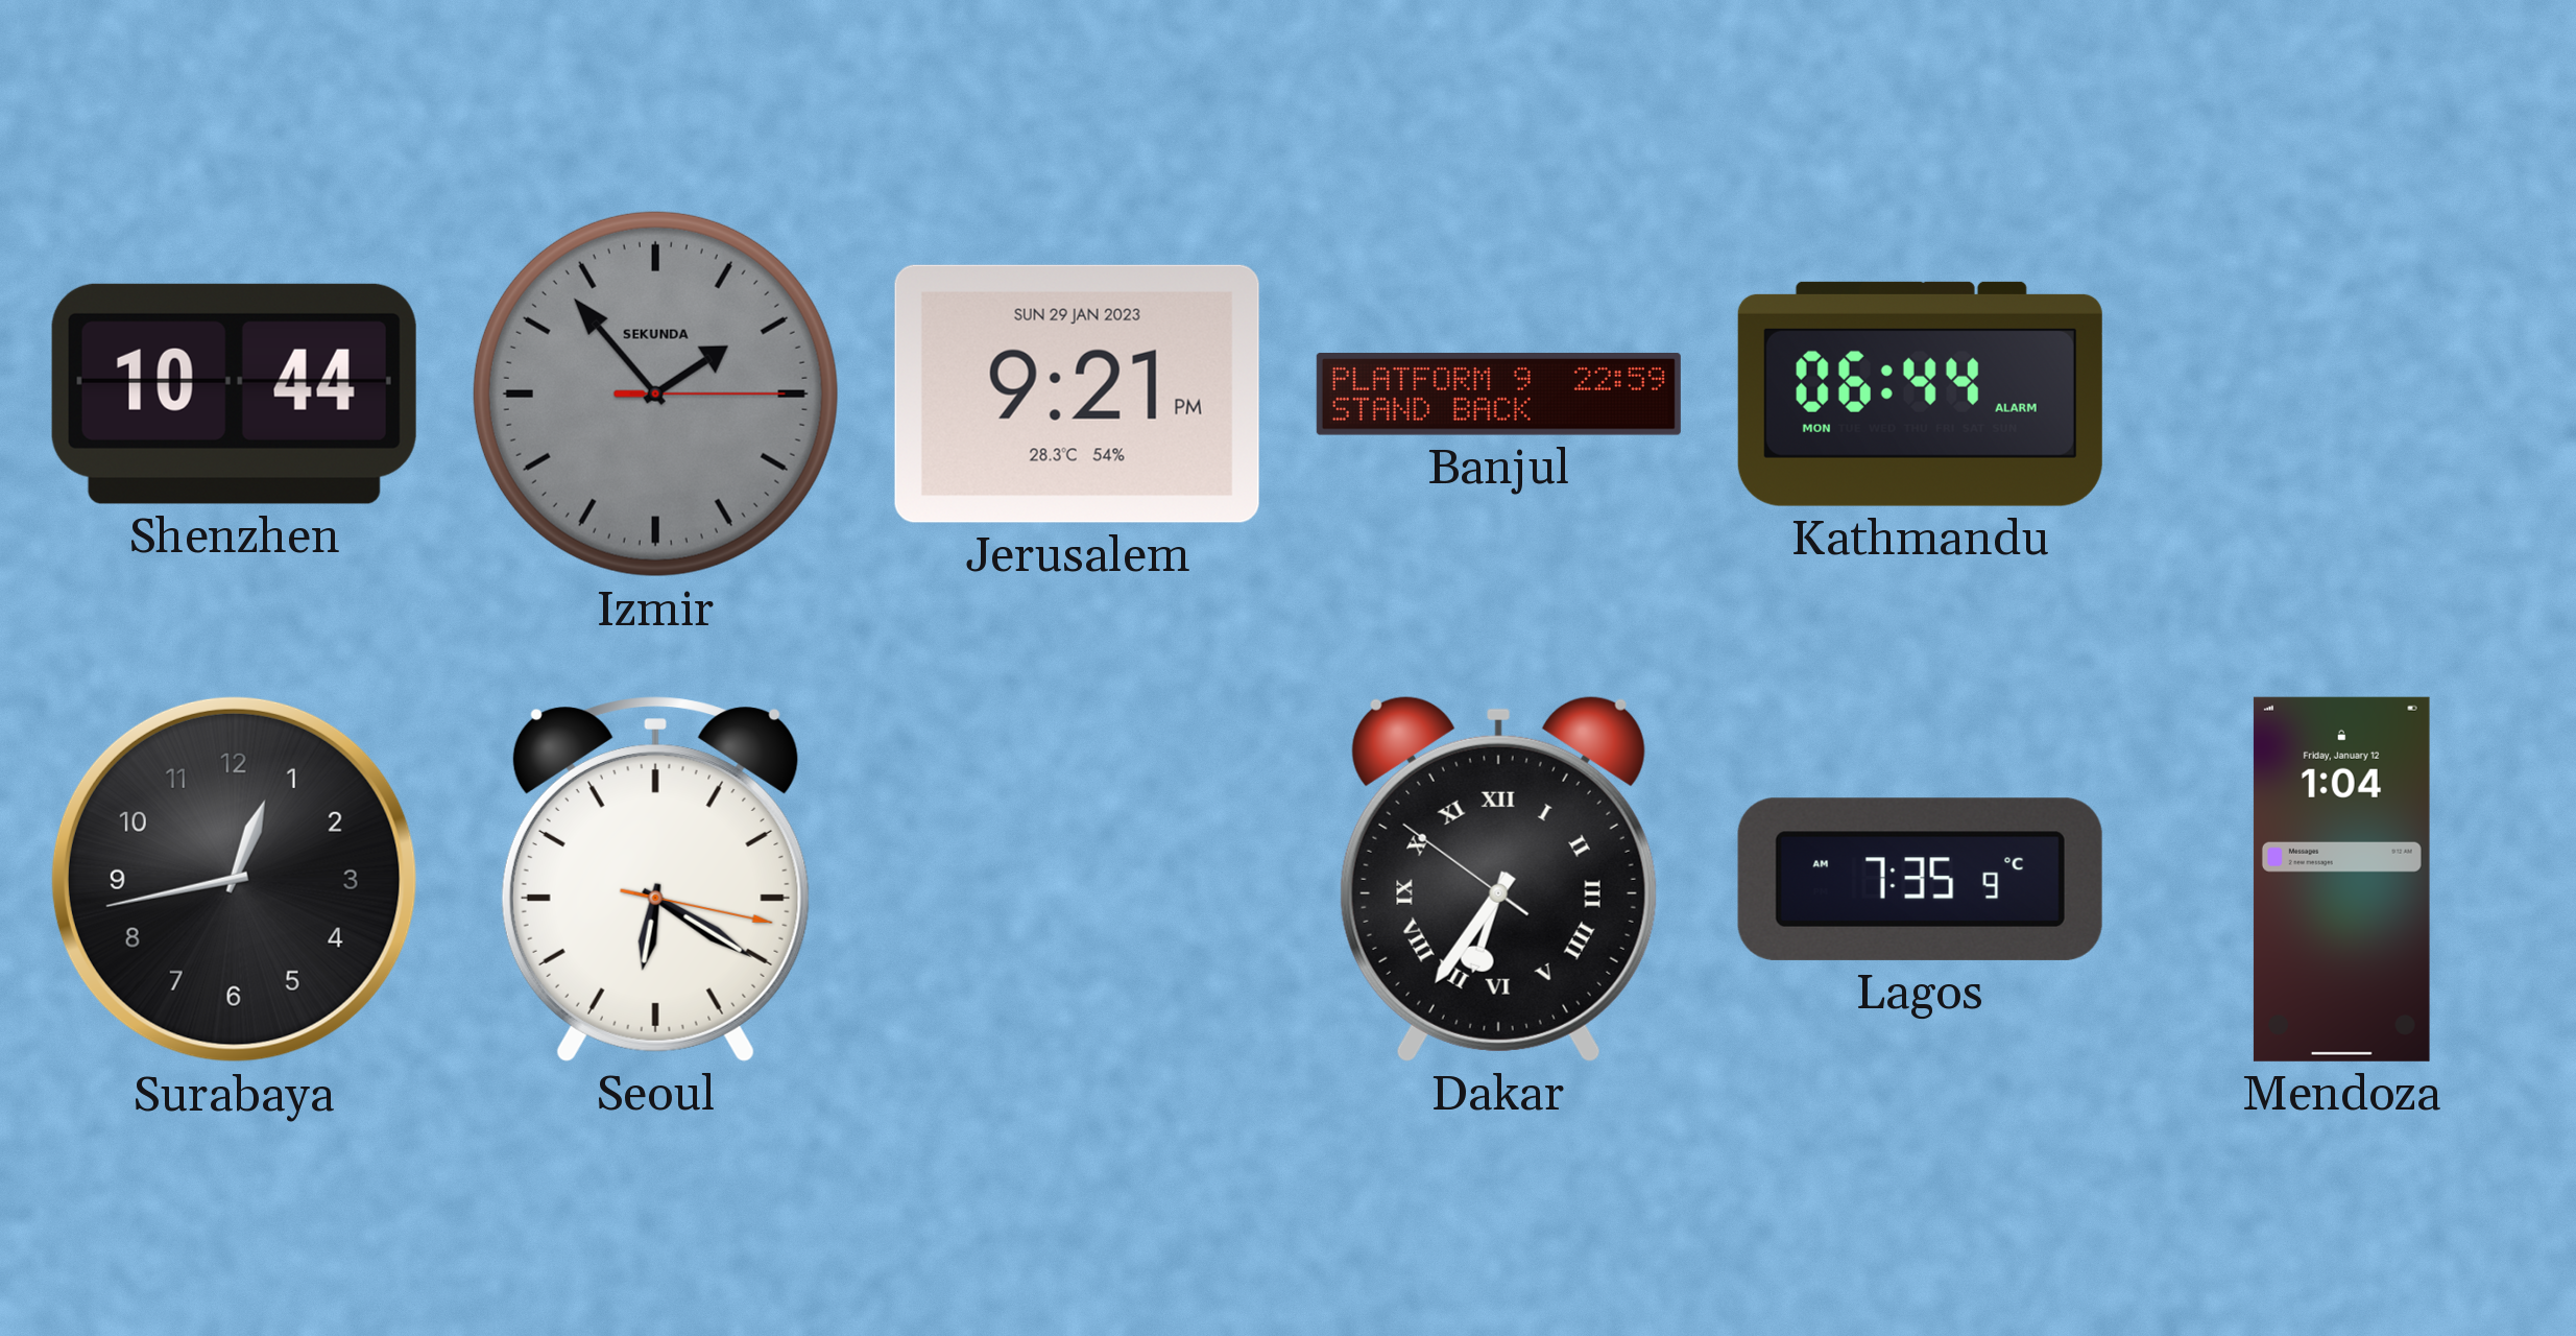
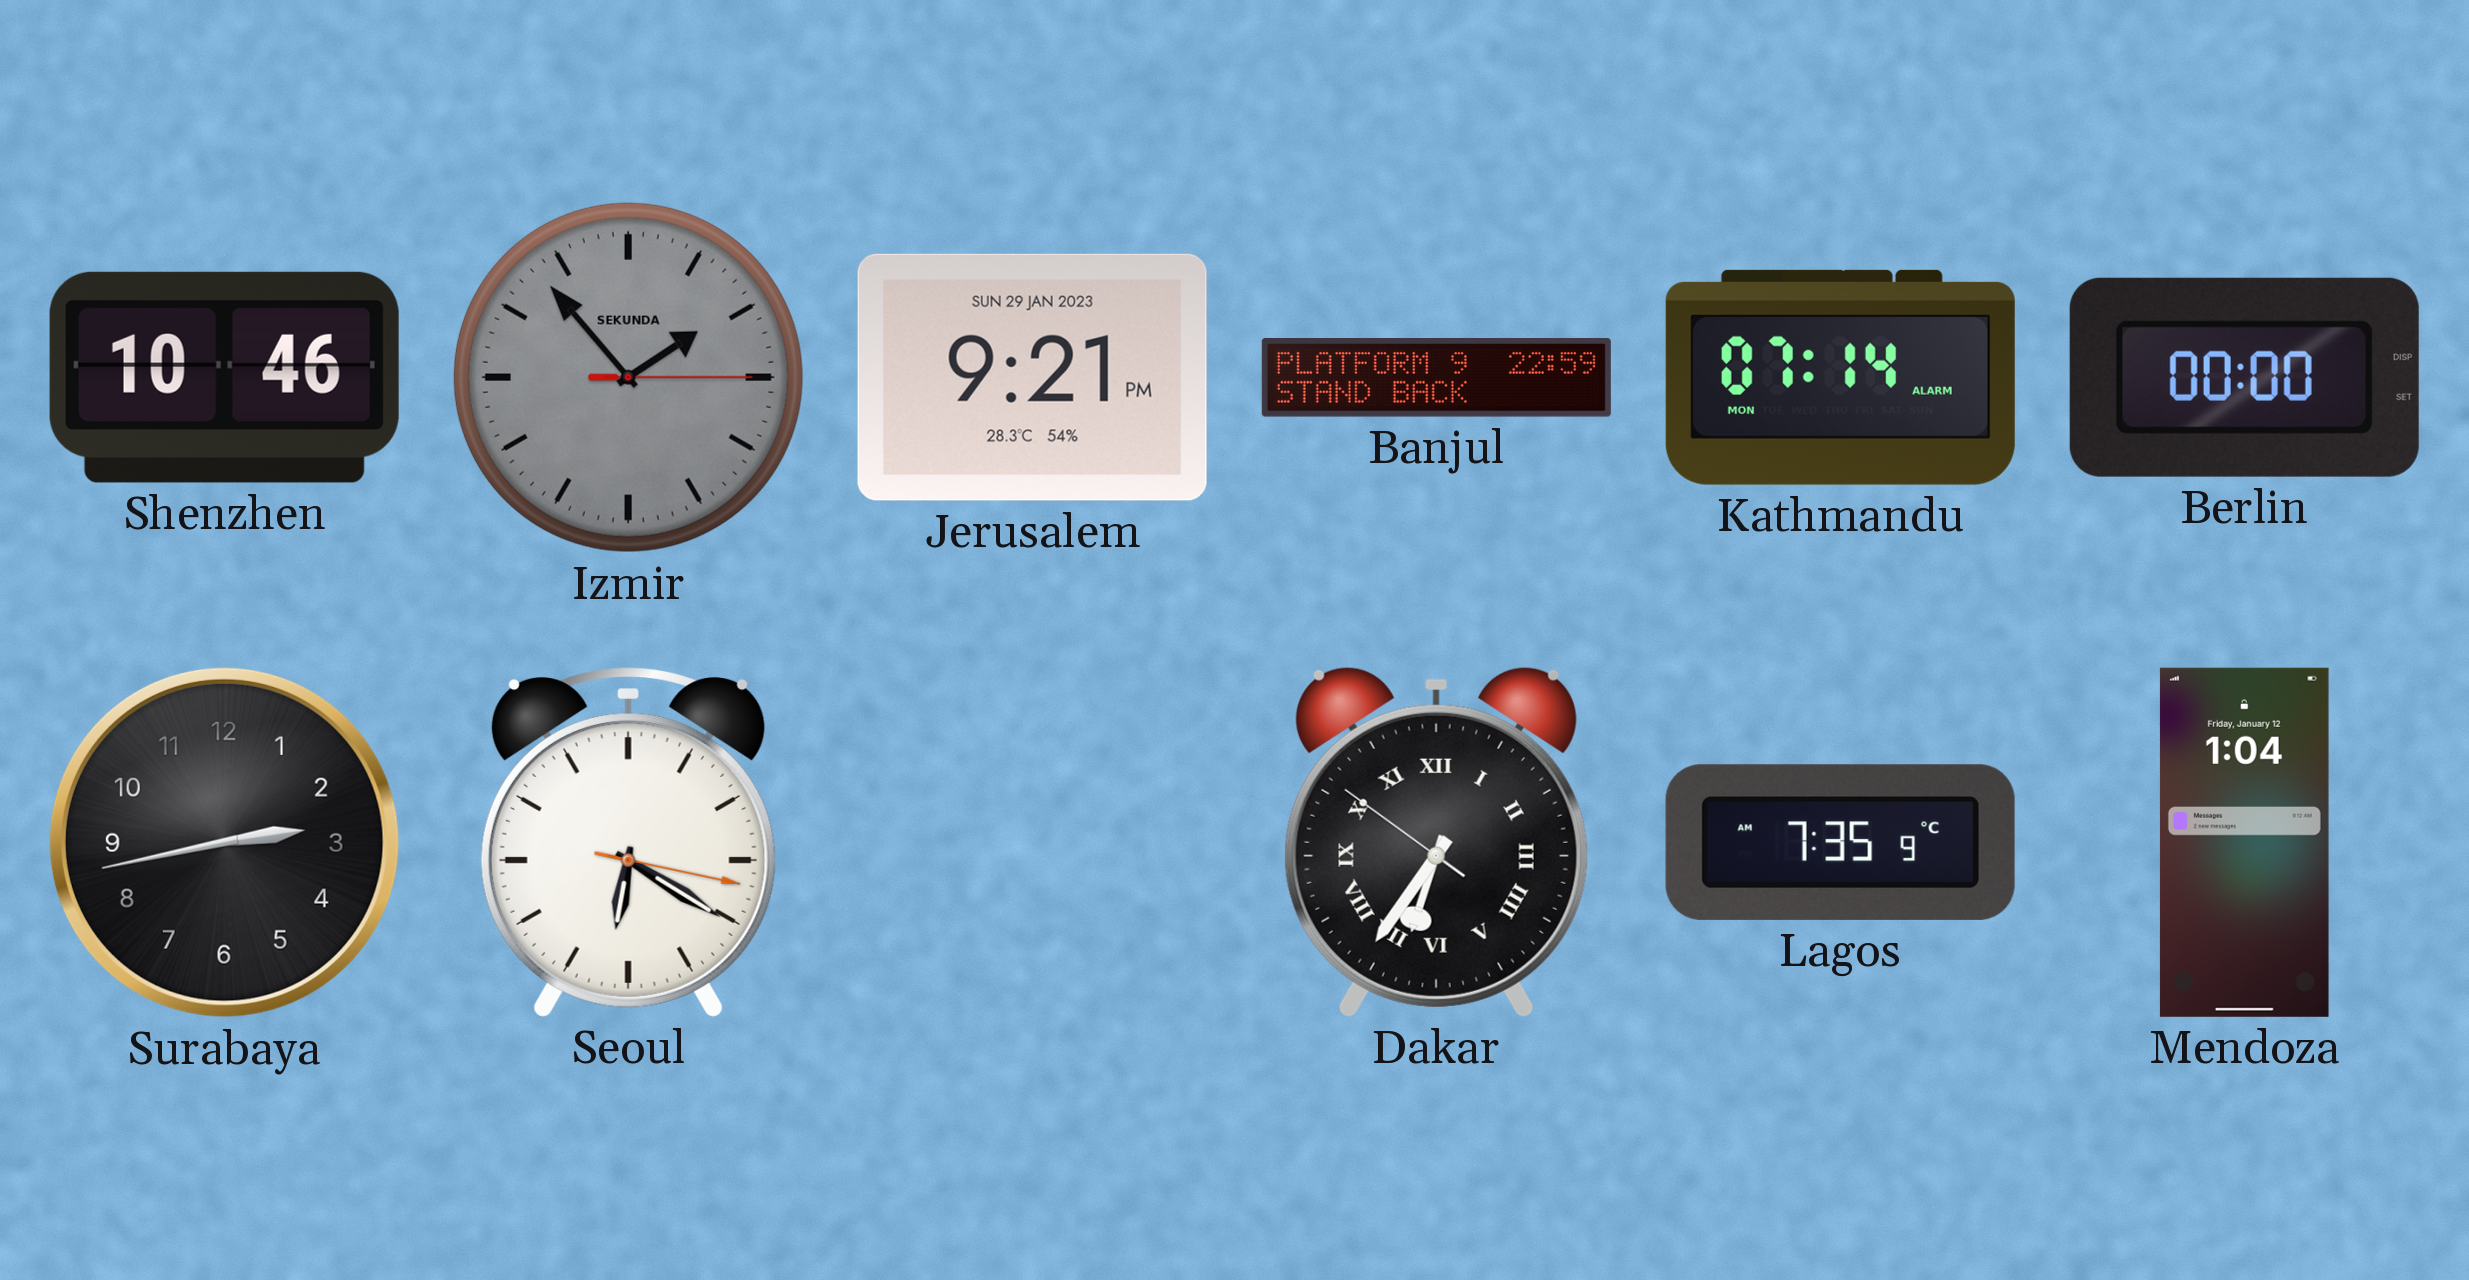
Shenzhen: 10:44 -> 10:46
Kathmandu: 06:44 -> 07:14
Berlin: none -> 00:00
Surabaya: 12:43 -> 2:43
